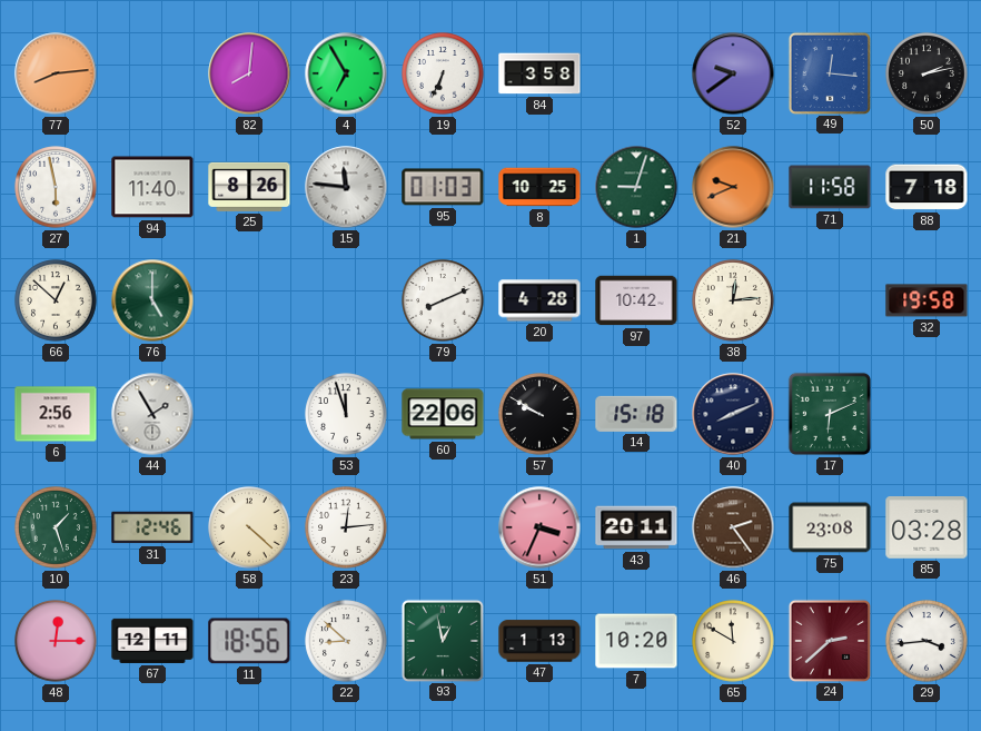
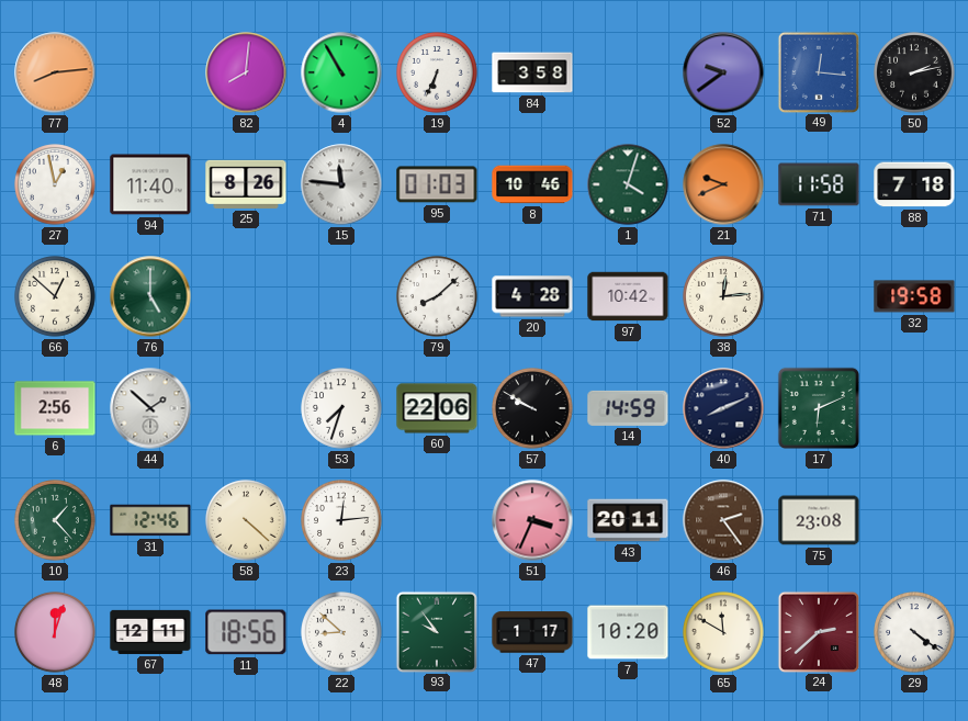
4: 6:55 -> 10:55
27: 5:58 -> 12:58
8: 10:25 -> 10:46
1: 9:03 -> 4:03
79: 8:11 -> 8:08
44: 1:55 -> 1:52
53: 11:57 -> 7:33
14: 15:18 -> 14:59
10: 1:27 -> 1:23
85: 03:28 -> none
48: 12:15 -> 12:03
93: 12:58 -> 9:54
47: 1:13 -> 1:17
29: 3:44 -> 4:21
